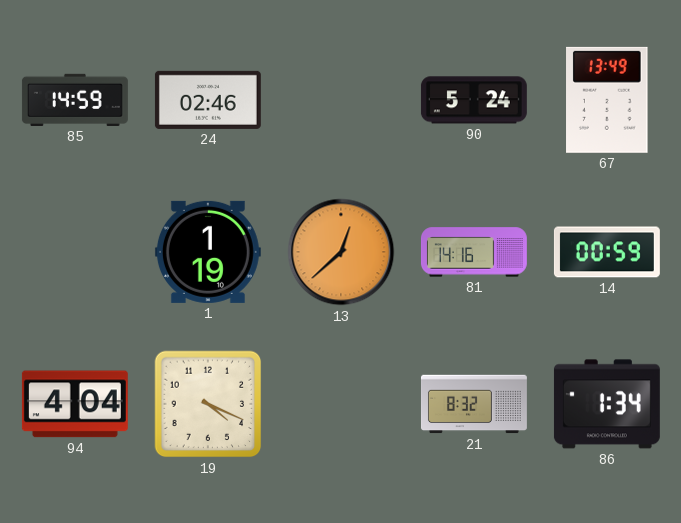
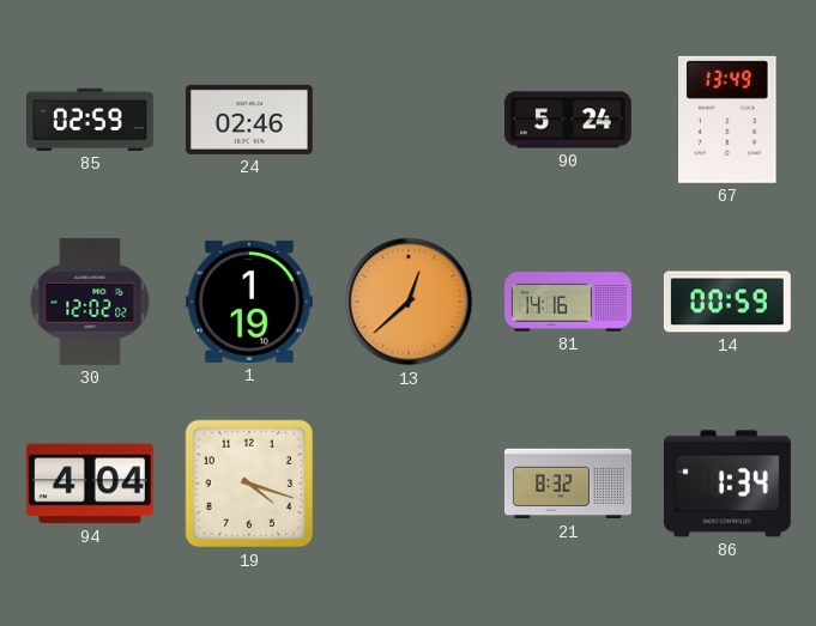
85: 14:59 -> 02:59
30: none -> 12:02
19: 4:19 -> 4:18
